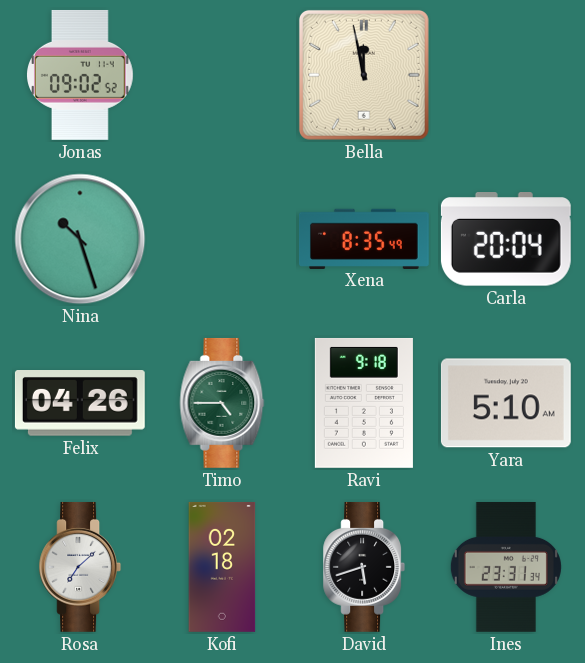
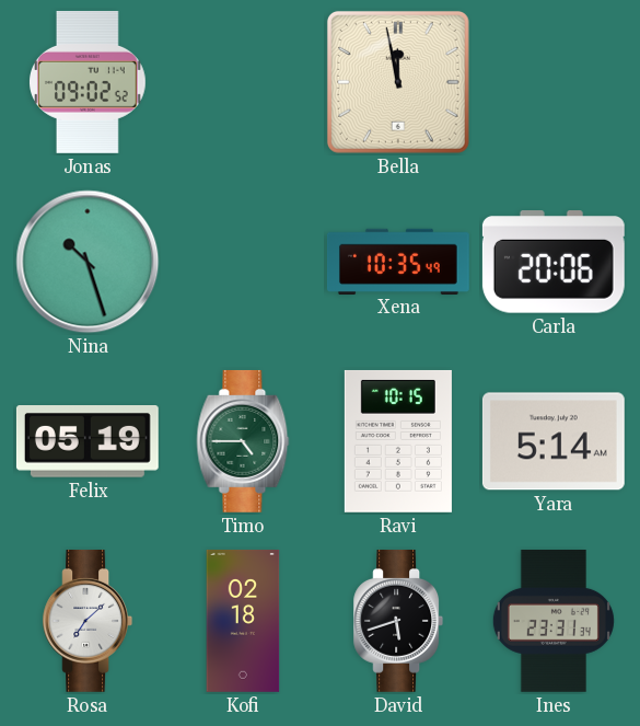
Xena: 8:35 -> 10:35
Carla: 20:04 -> 20:06
Felix: 04:26 -> 05:19
Ravi: 9:18 -> 10:15
Yara: 5:10 -> 5:14
